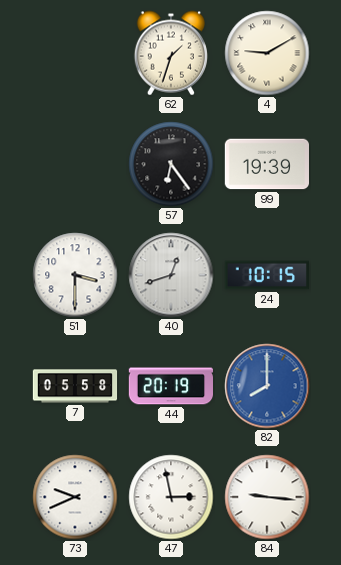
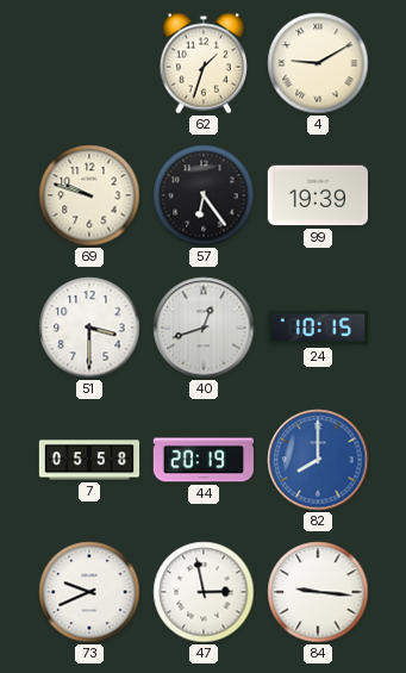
69: none -> 9:48
